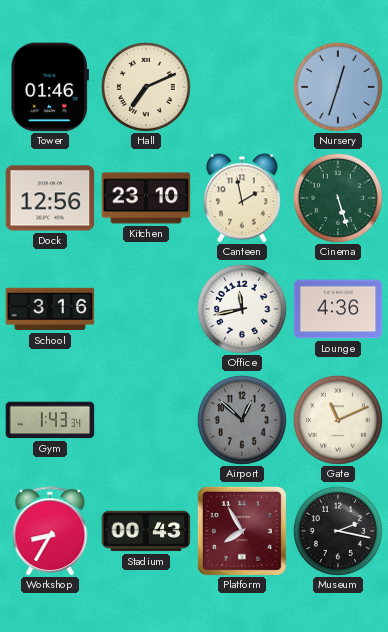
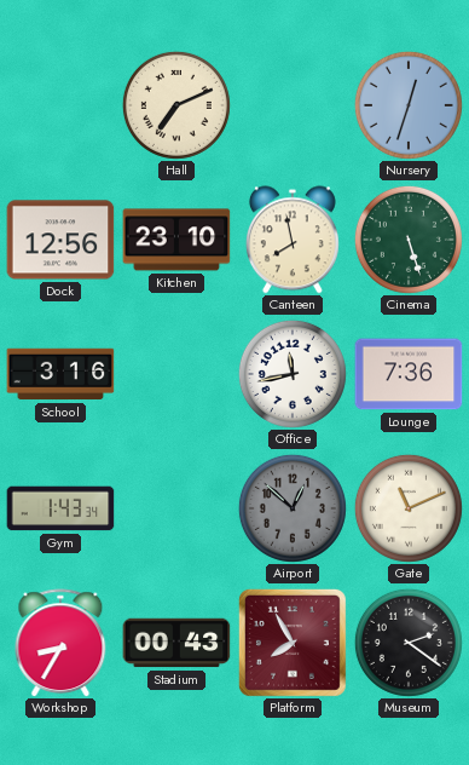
Tower: 01:46 -> none
Canteen: 1:58 -> 7:58
Lounge: 4:36 -> 7:36
Museum: 2:17 -> 2:21
